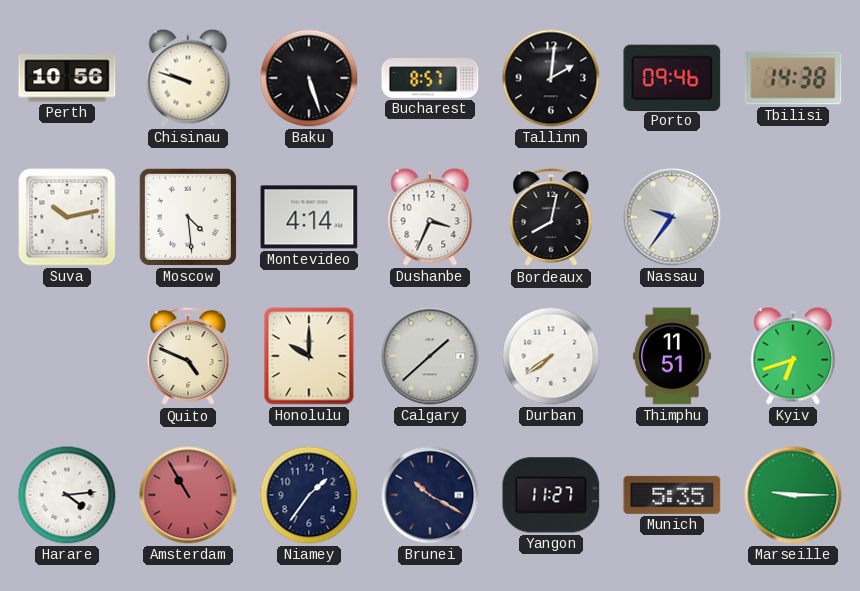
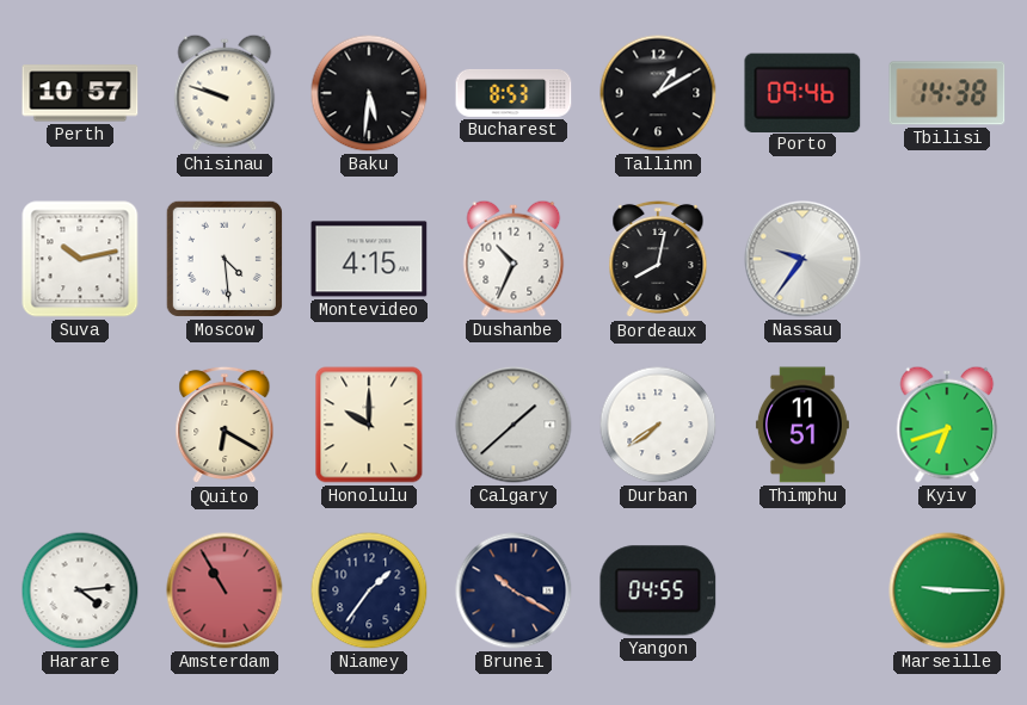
Perth: 10:56 -> 10:57
Baku: 5:27 -> 5:31
Bucharest: 8:57 -> 8:53
Tallinn: 2:01 -> 1:10
Montevideo: 4:14 -> 4:15
Dushanbe: 3:34 -> 10:34
Quito: 4:49 -> 6:20
Yangon: 11:27 -> 04:55
Munich: 5:35 -> none
